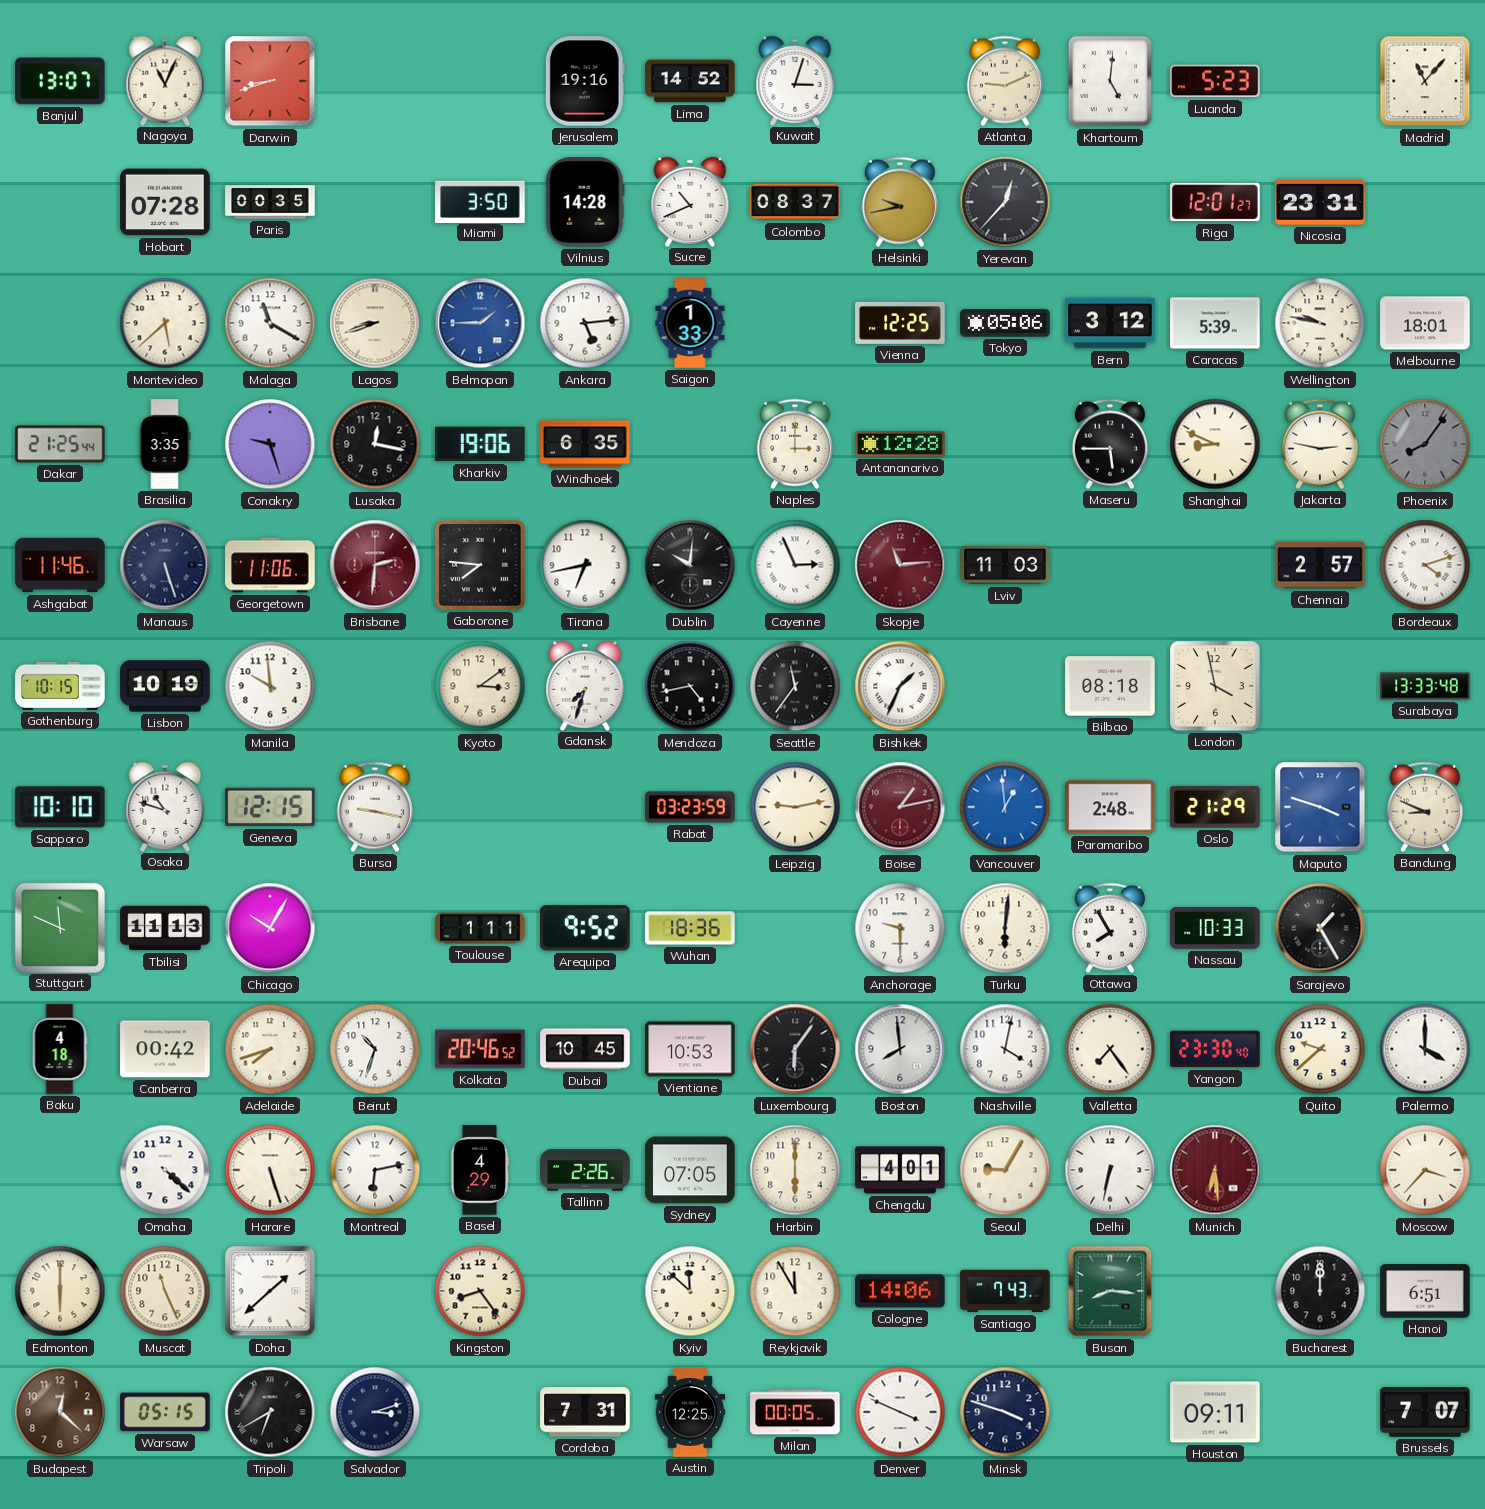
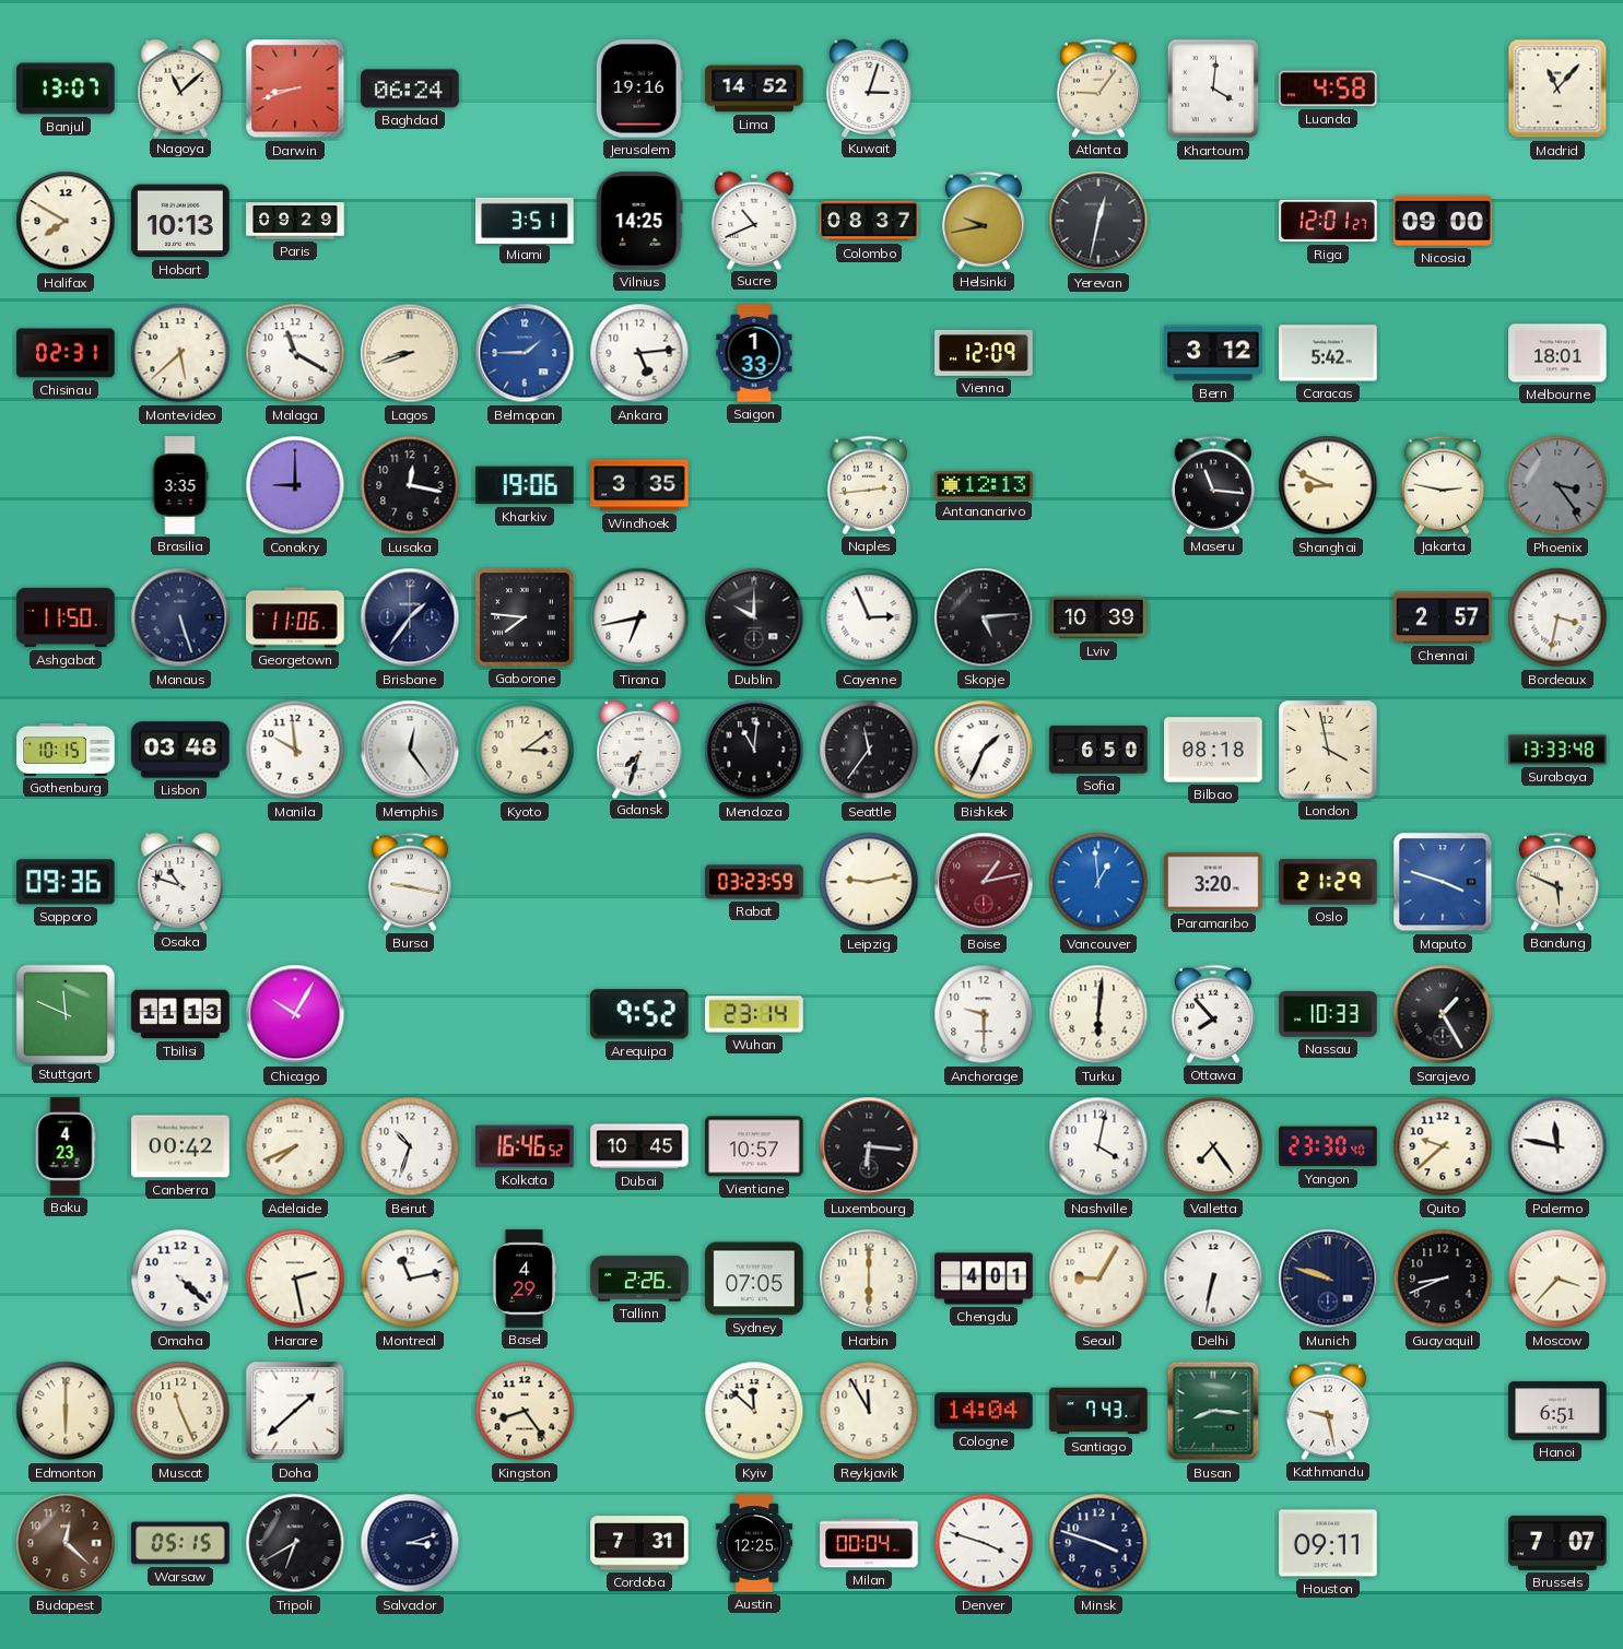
Nagoya: 11:04 -> 11:08
Baghdad: none -> 06:24
Atlanta: 9:11 -> 9:06
Khartoum: 5:01 -> 4:01
Luanda: 5:23 -> 4:58
Halifax: none -> 7:50
Hobart: 07:28 -> 10:13
Paris: 00:35 -> 09:29
Miami: 3:50 -> 3:51
Vilnius: 14:28 -> 14:25
Yerevan: 12:37 -> 12:32
Nicosia: 23:31 -> 09:00
Chisinau: none -> 02:31
Vienna: 12:25 -> 12:09
Tokyo: 05:06 -> none
Caracas: 5:39 -> 5:42
Wellington: 9:47 -> none
Dakar: 21:25 -> none
Conakry: 9:27 -> 9:00
Windhoek: 6:35 -> 3:35
Naples: 3:00 -> 2:44
Antananarivo: 12:28 -> 12:13
Maseru: 5:45 -> 11:16
Phoenix: 8:06 -> 3:24
Ashgabat: 11:46 -> 11:50
Brisbane: 2:31 -> 1:36
Brisbane dial: burgundy -> navy
Dublin: 10:01 -> 10:00
Skopje: 11:14 -> 5:14
Skopje dial: burgundy -> black
Lviv: 11:03 -> 10:39
Bordeaux: 4:12 -> 3:32
Lisbon: 10:19 -> 03:48
Memphis: none -> 12:24
Mendoza: 4:43 -> 11:01
Sofia: none -> 6:50
Sapporo: 10:10 -> 09:36
Geneva: 12:15 -> none
Paramaribo: 2:48 -> 3:20
Bandung: 8:49 -> 5:49
Toulouse: 1:11 -> none
Wuhan: 18:36 -> 23:14
Ottawa: 7:55 -> 7:53
Baku: 4:18 -> 4:23
Adelaide: 7:42 -> 7:41
Kolkata: 20:46 -> 16:46
Vientiane: 10:53 -> 10:57
Luxembourg: 6:06 -> 6:16
Boston: 7:59 -> none
Palermo: 4:00 -> 11:47
Harare: 5:27 -> 2:28
Montreal: 6:13 -> 11:13
Munich: 6:29 -> 9:48
Munich dial: burgundy -> navy
Guayaquil: none -> 8:41
Cologne: 14:06 -> 14:04
Kathmandu: none -> 9:28
Bucharest: 12:00 -> none
Milan: 00:05 -> 00:04
Denver: 3:49 -> 3:48
